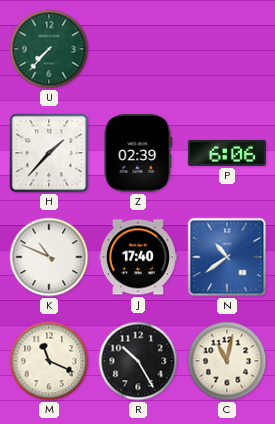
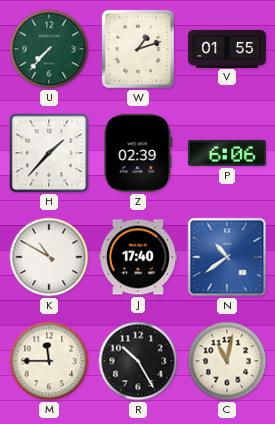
W: none -> 1:12
V: none -> 01:55
K: 10:49 -> 10:50
M: 11:19 -> 11:45
